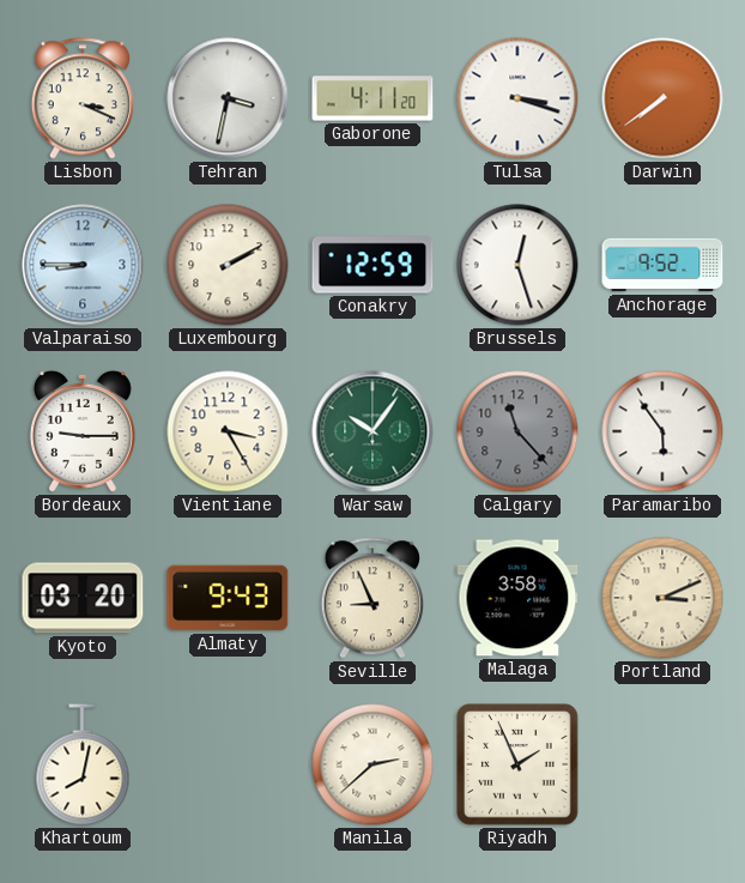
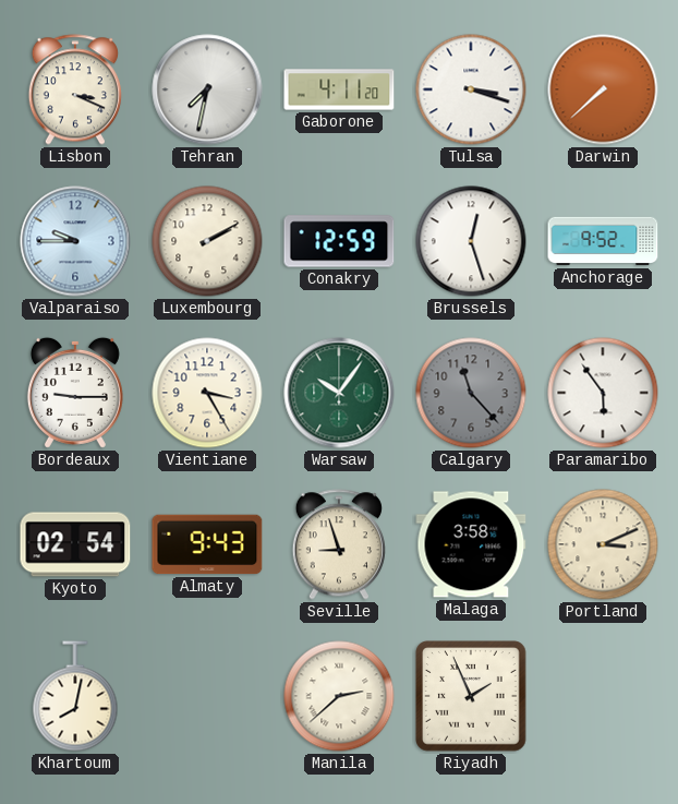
Tehran: 3:32 -> 7:32
Darwin: 7:39 -> 7:38
Valparaiso: 8:45 -> 9:45
Kyoto: 03:20 -> 02:54
Seville: 8:56 -> 8:57
